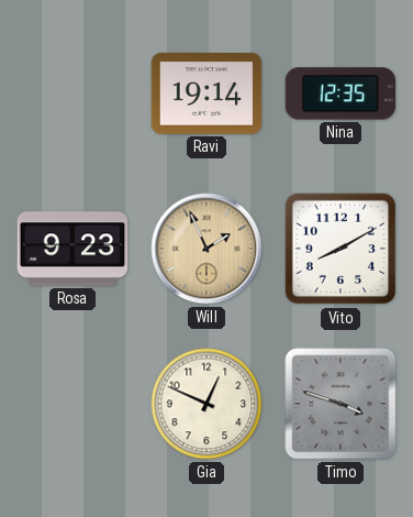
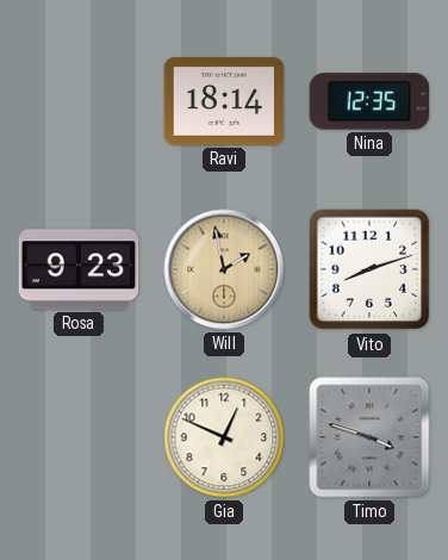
Ravi: 19:14 -> 18:14
Will: 1:56 -> 1:58
Vito: 8:10 -> 8:12
